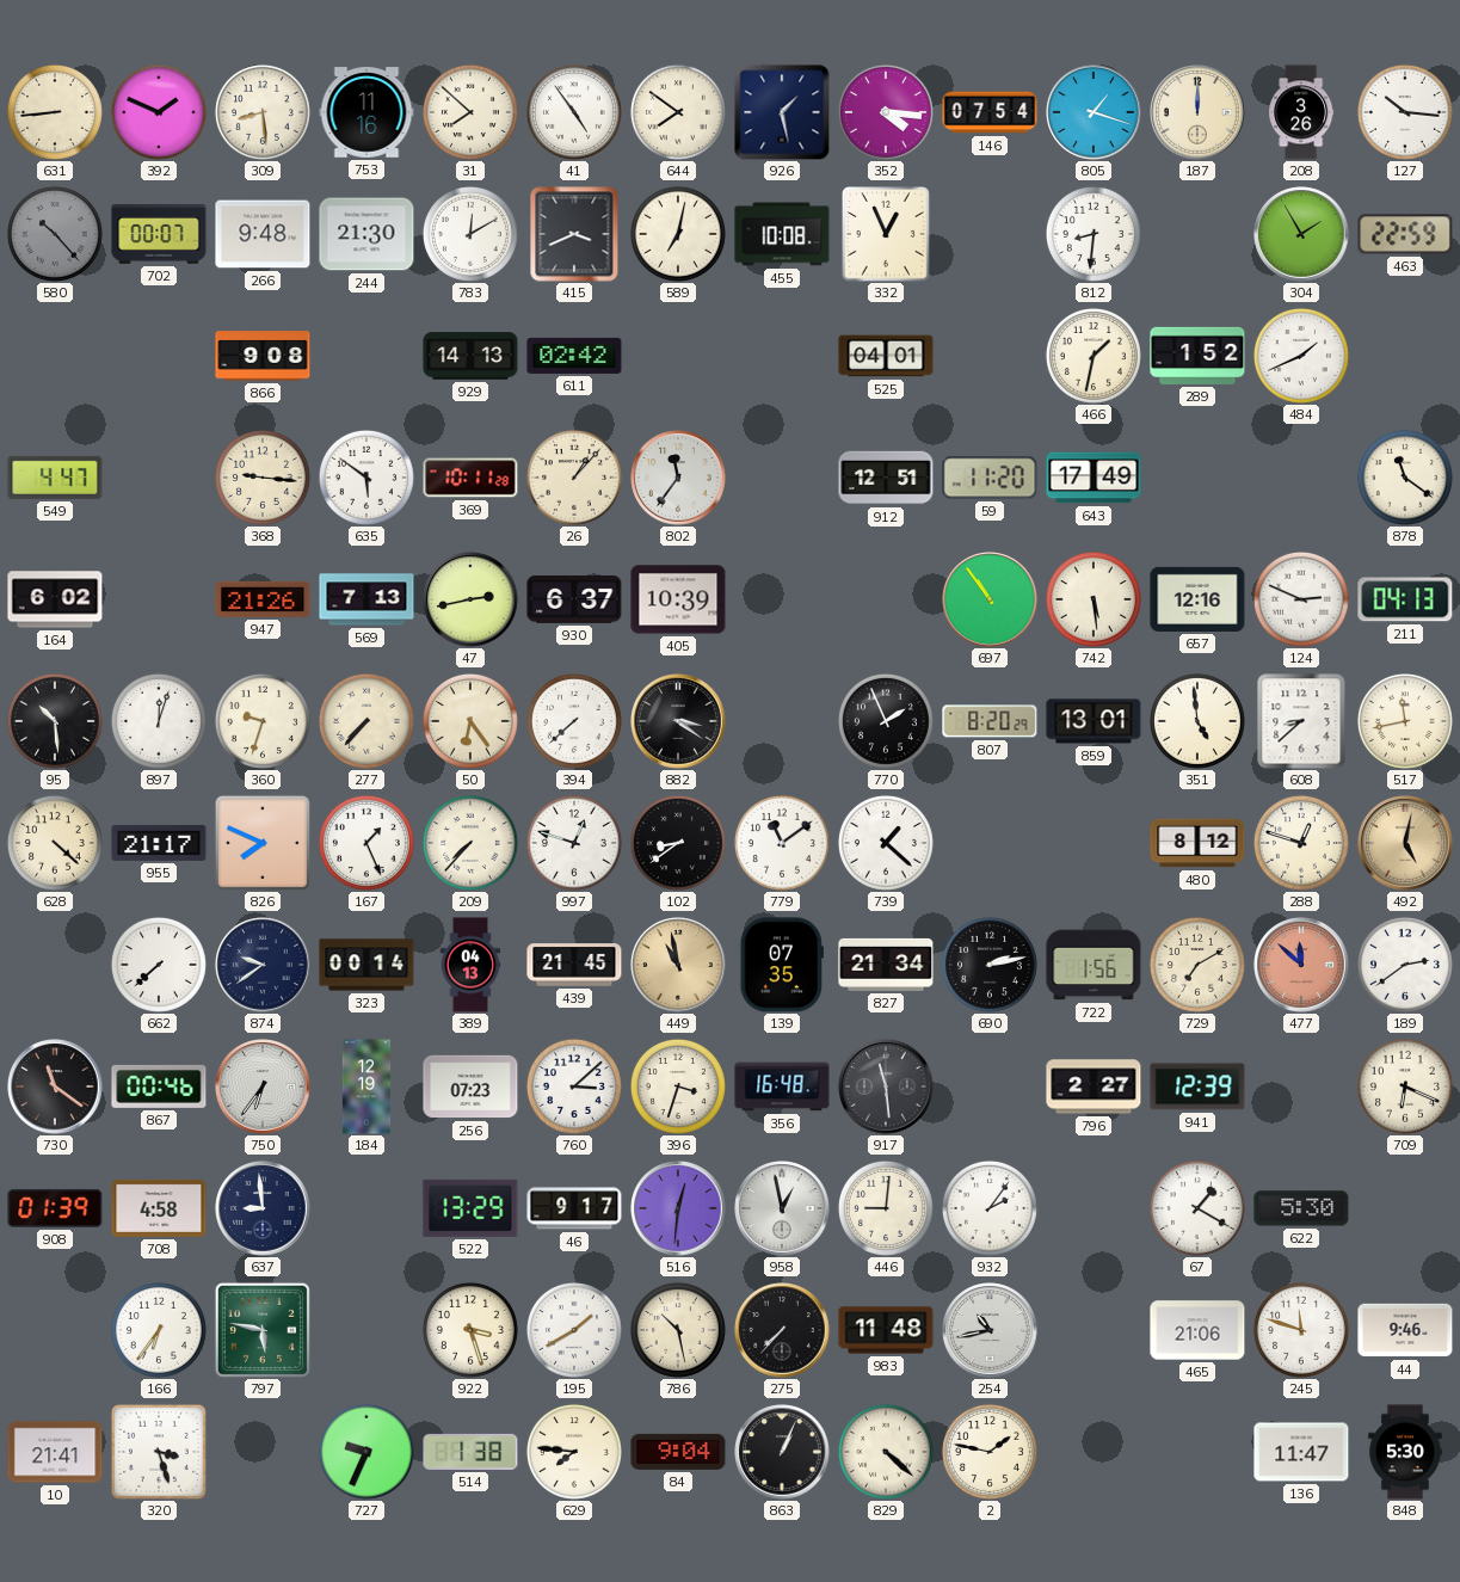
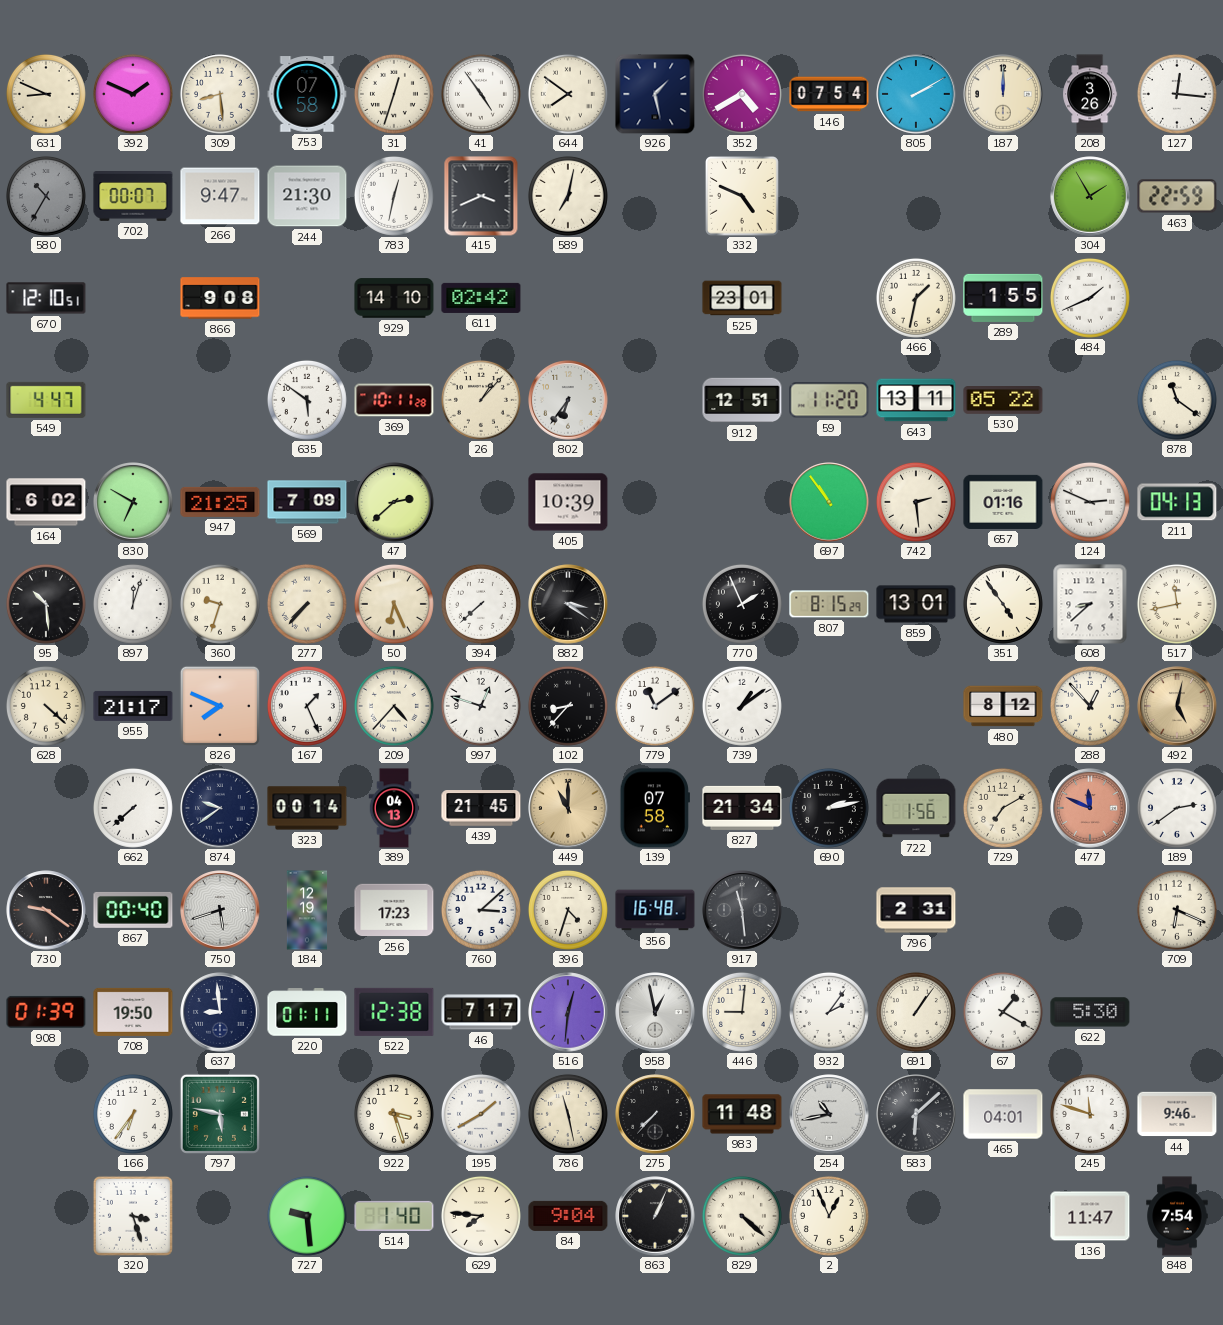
631: 8:44 -> 8:49
753: 11:16 -> 07:58
31: 7:52 -> 12:33
352: 4:16 -> 4:40
805: 1:18 -> 2:10
127: 10:16 -> 12:16
580: 10:23 -> 10:35
266: 9:48 -> 9:47
783: 12:10 -> 12:32
455: 10:08 -> none
332: 12:56 -> 4:49
812: 8:31 -> none
670: none -> 12:10
929: 14:13 -> 14:10
525: 04:01 -> 23:01
289: 1:52 -> 1:55
368: 9:16 -> none
802: 11:36 -> 6:36
643: 17:49 -> 13:11
530: none -> 05:22
830: none -> 6:50
947: 21:26 -> 21:25
569: 7:13 -> 7:09
47: 2:43 -> 2:38
930: 6:37 -> none
742: 5:29 -> 2:29
657: 12:16 -> 01:16
50: 6:24 -> 6:26
807: 8:20 -> 8:15
351: 4:59 -> 4:54
209: 7:37 -> 4:37
102: 8:39 -> 8:37
739: 1:22 -> 1:09
288: 12:48 -> 12:53
449: 10:58 -> 11:00
139: 07:35 -> 07:58
477: 11:52 -> 11:49
730: 11:21 -> 9:21
867: 00:46 -> 00:40
750: 6:36 -> 5:42
256: 07:23 -> 17:23
396: 3:33 -> 4:33
796: 2:27 -> 2:31
941: 12:39 -> none
708: 4:58 -> 19:50
220: none -> 01:11
522: 13:29 -> 12:38
46: 9:17 -> 7:17
691: none -> 1:06
786: 10:28 -> 11:28
583: none -> 6:08
465: 21:06 -> 04:01
10: 21:41 -> none
727: 9:34 -> 9:29
514: 1:38 -> 1:40
2: 1:47 -> 12:56
848: 5:30 -> 7:54
